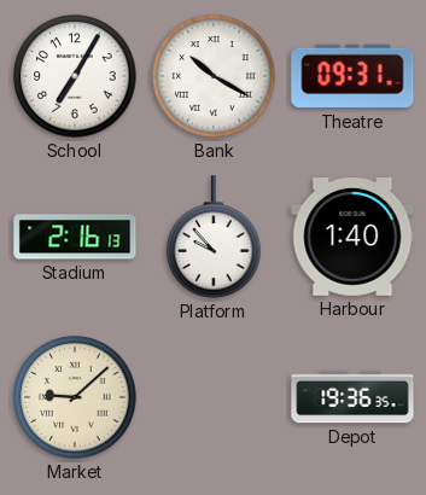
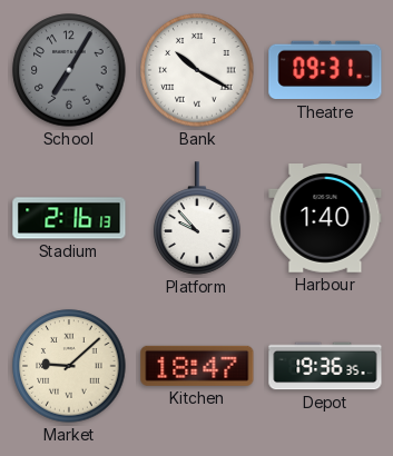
School dial: white -> grey
Kitchen: none -> 18:47
